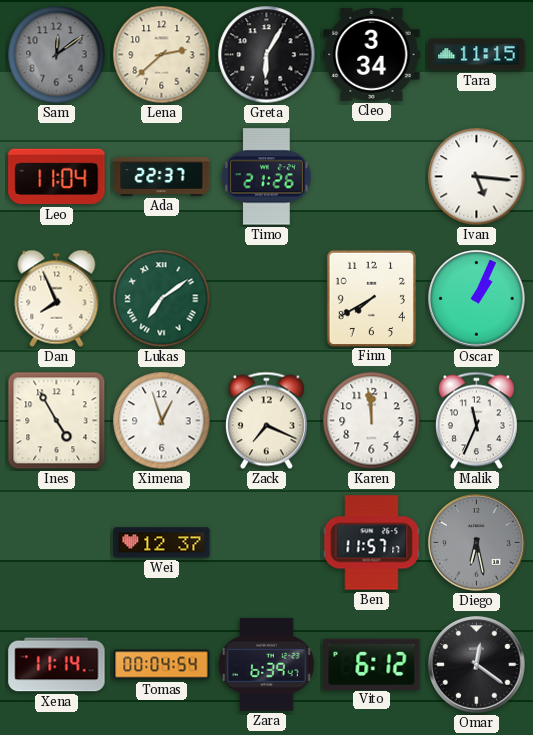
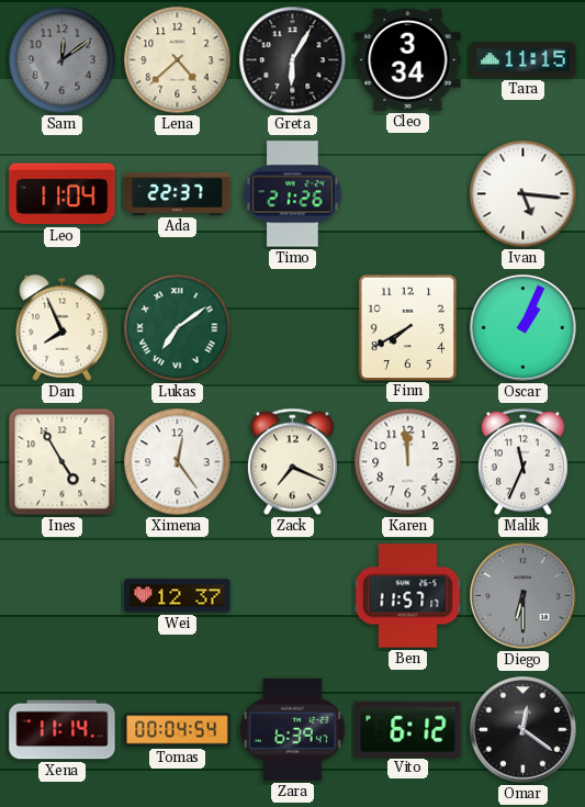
Lena: 2:38 -> 4:38
Ximena: 12:57 -> 12:24
Diego: 6:28 -> 6:30
